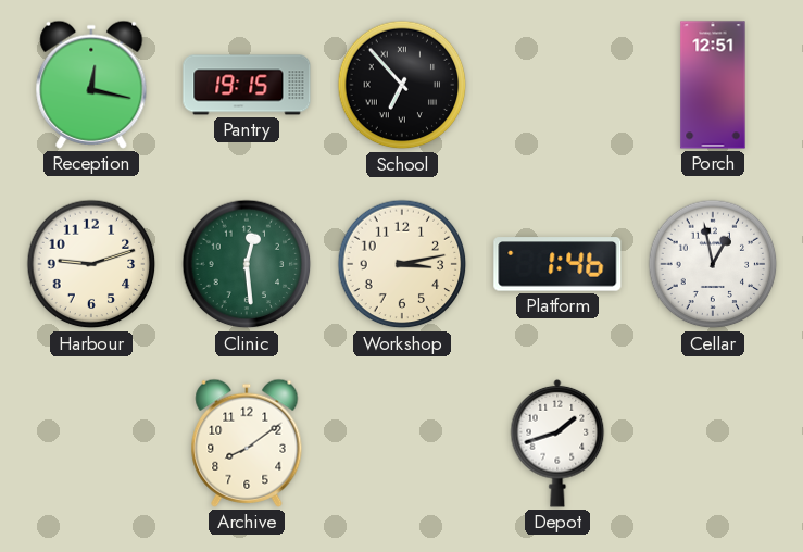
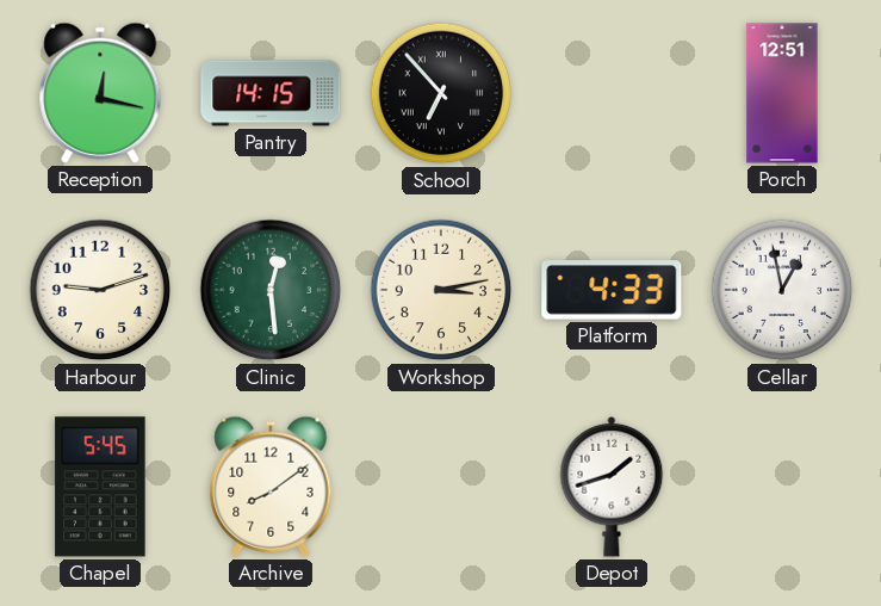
Pantry: 19:15 -> 14:15
Platform: 1:46 -> 4:33
Chapel: none -> 5:45
